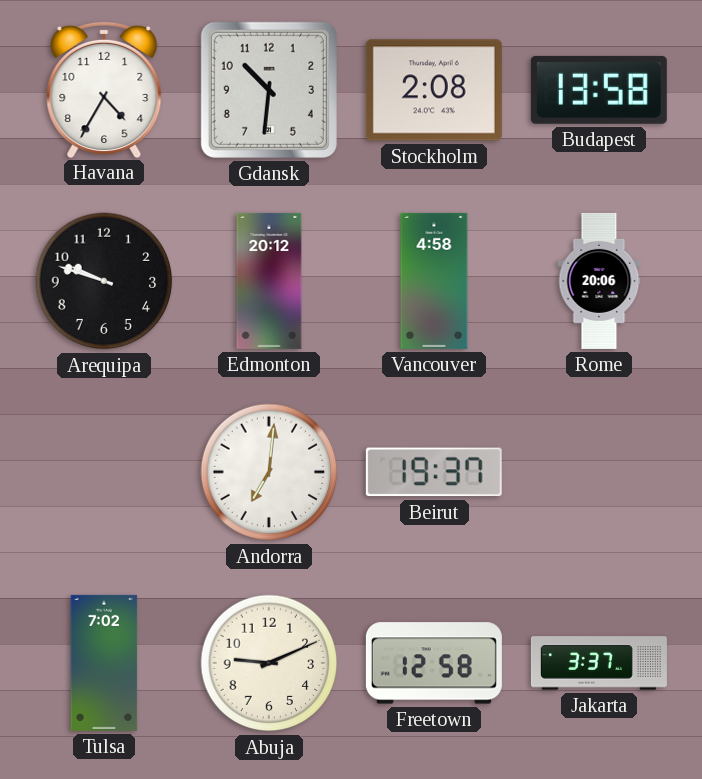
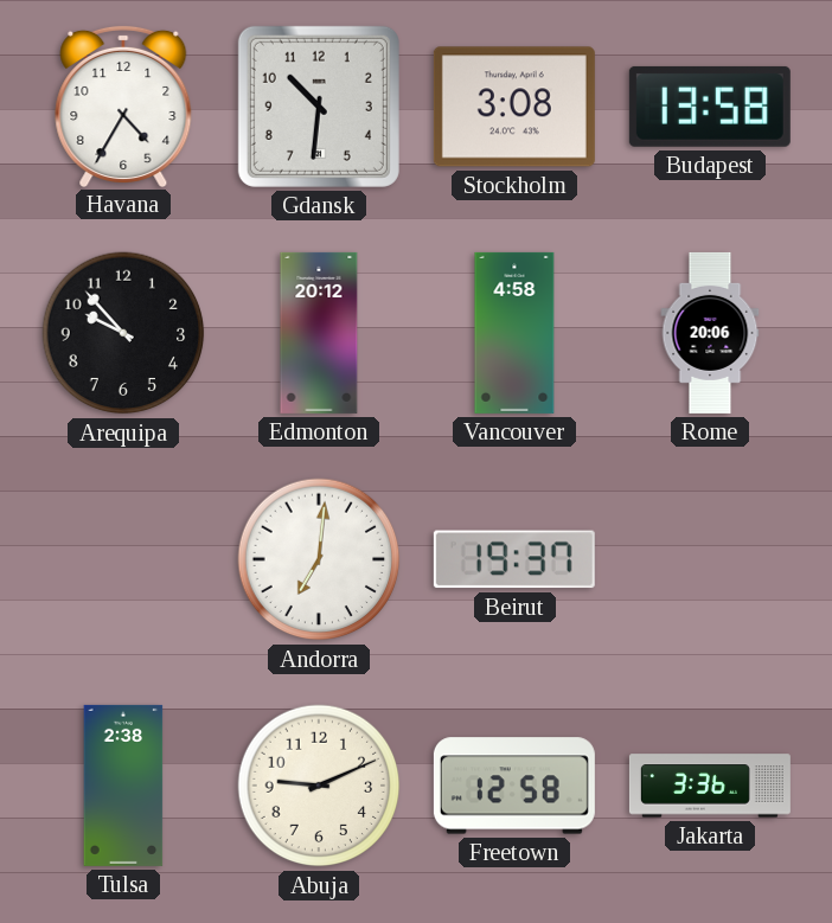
Stockholm: 2:08 -> 3:08
Arequipa: 9:48 -> 9:53
Tulsa: 7:02 -> 2:38
Jakarta: 3:37 -> 3:36
